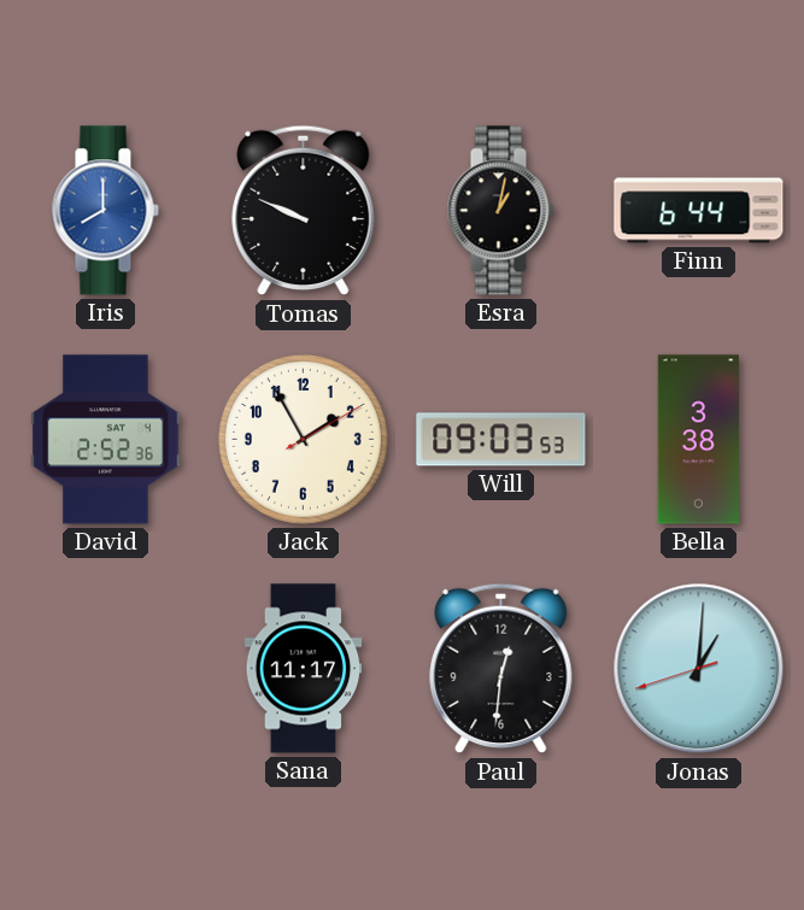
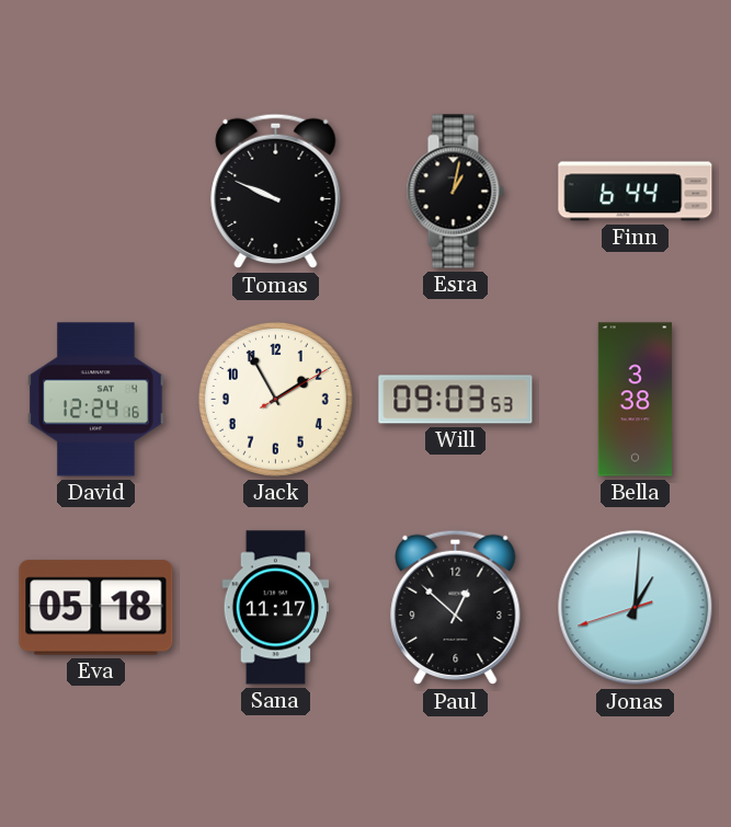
Iris: 8:00 -> none
David: 2:52 -> 12:24
Eva: none -> 05:18
Paul: 12:31 -> 12:52
